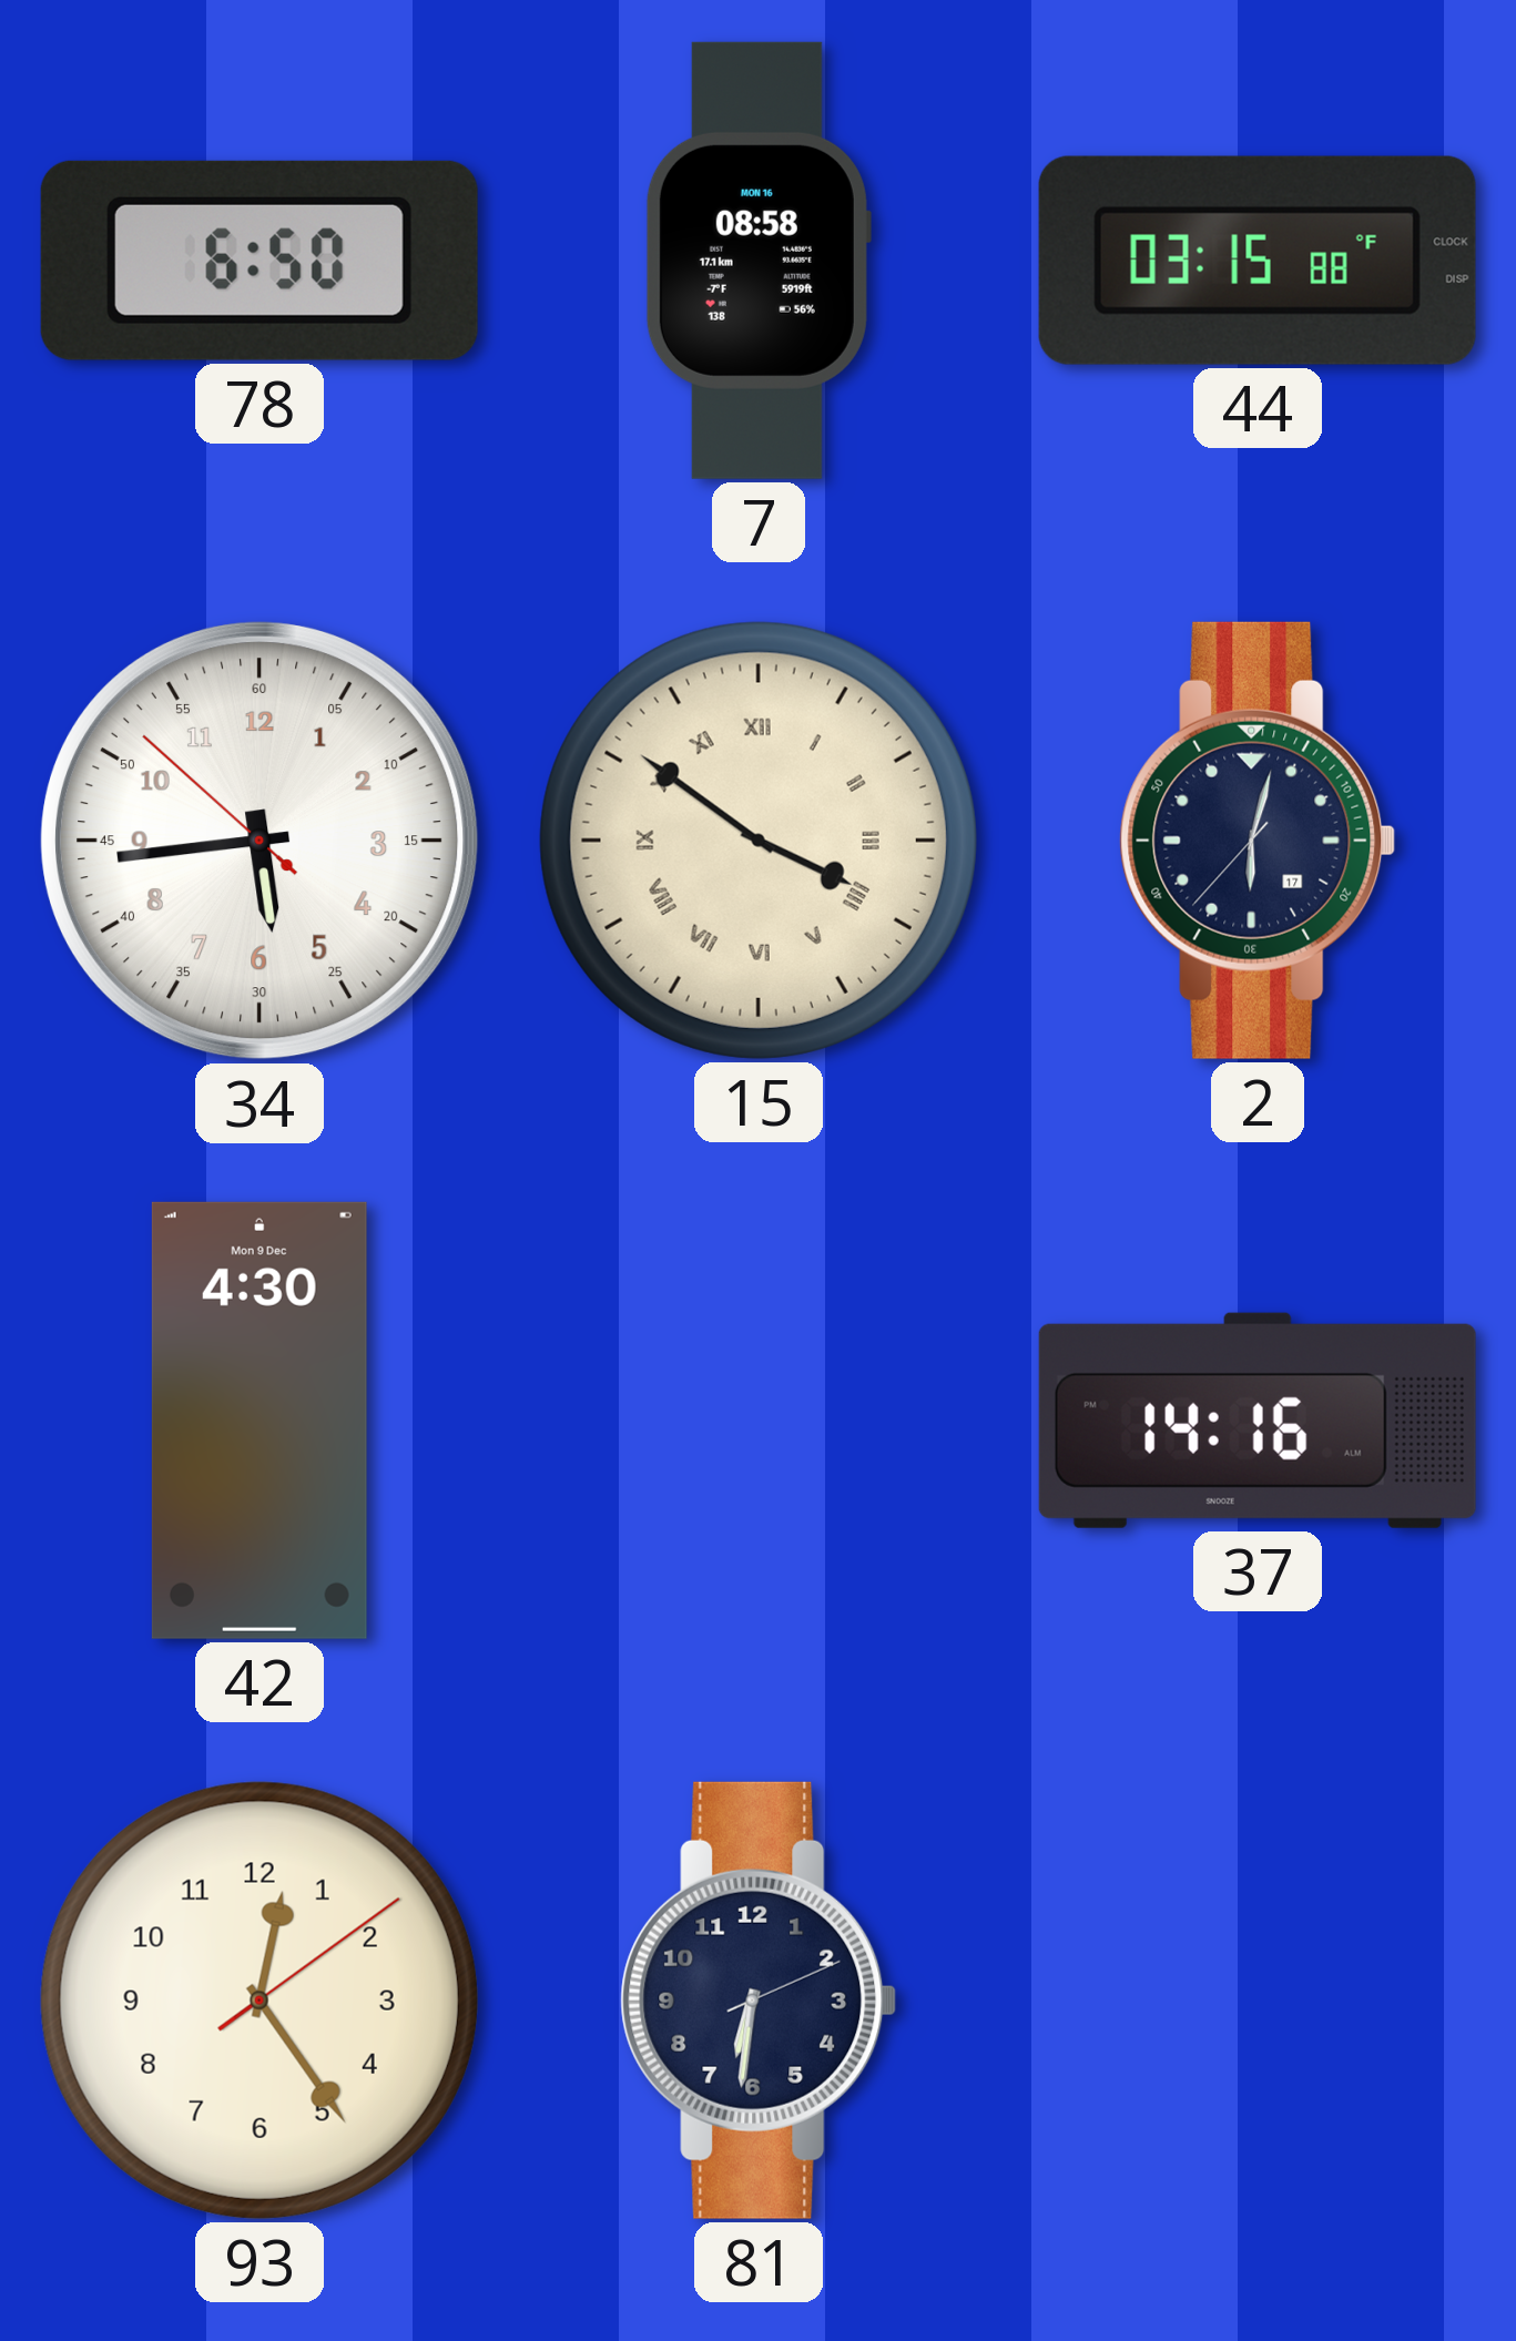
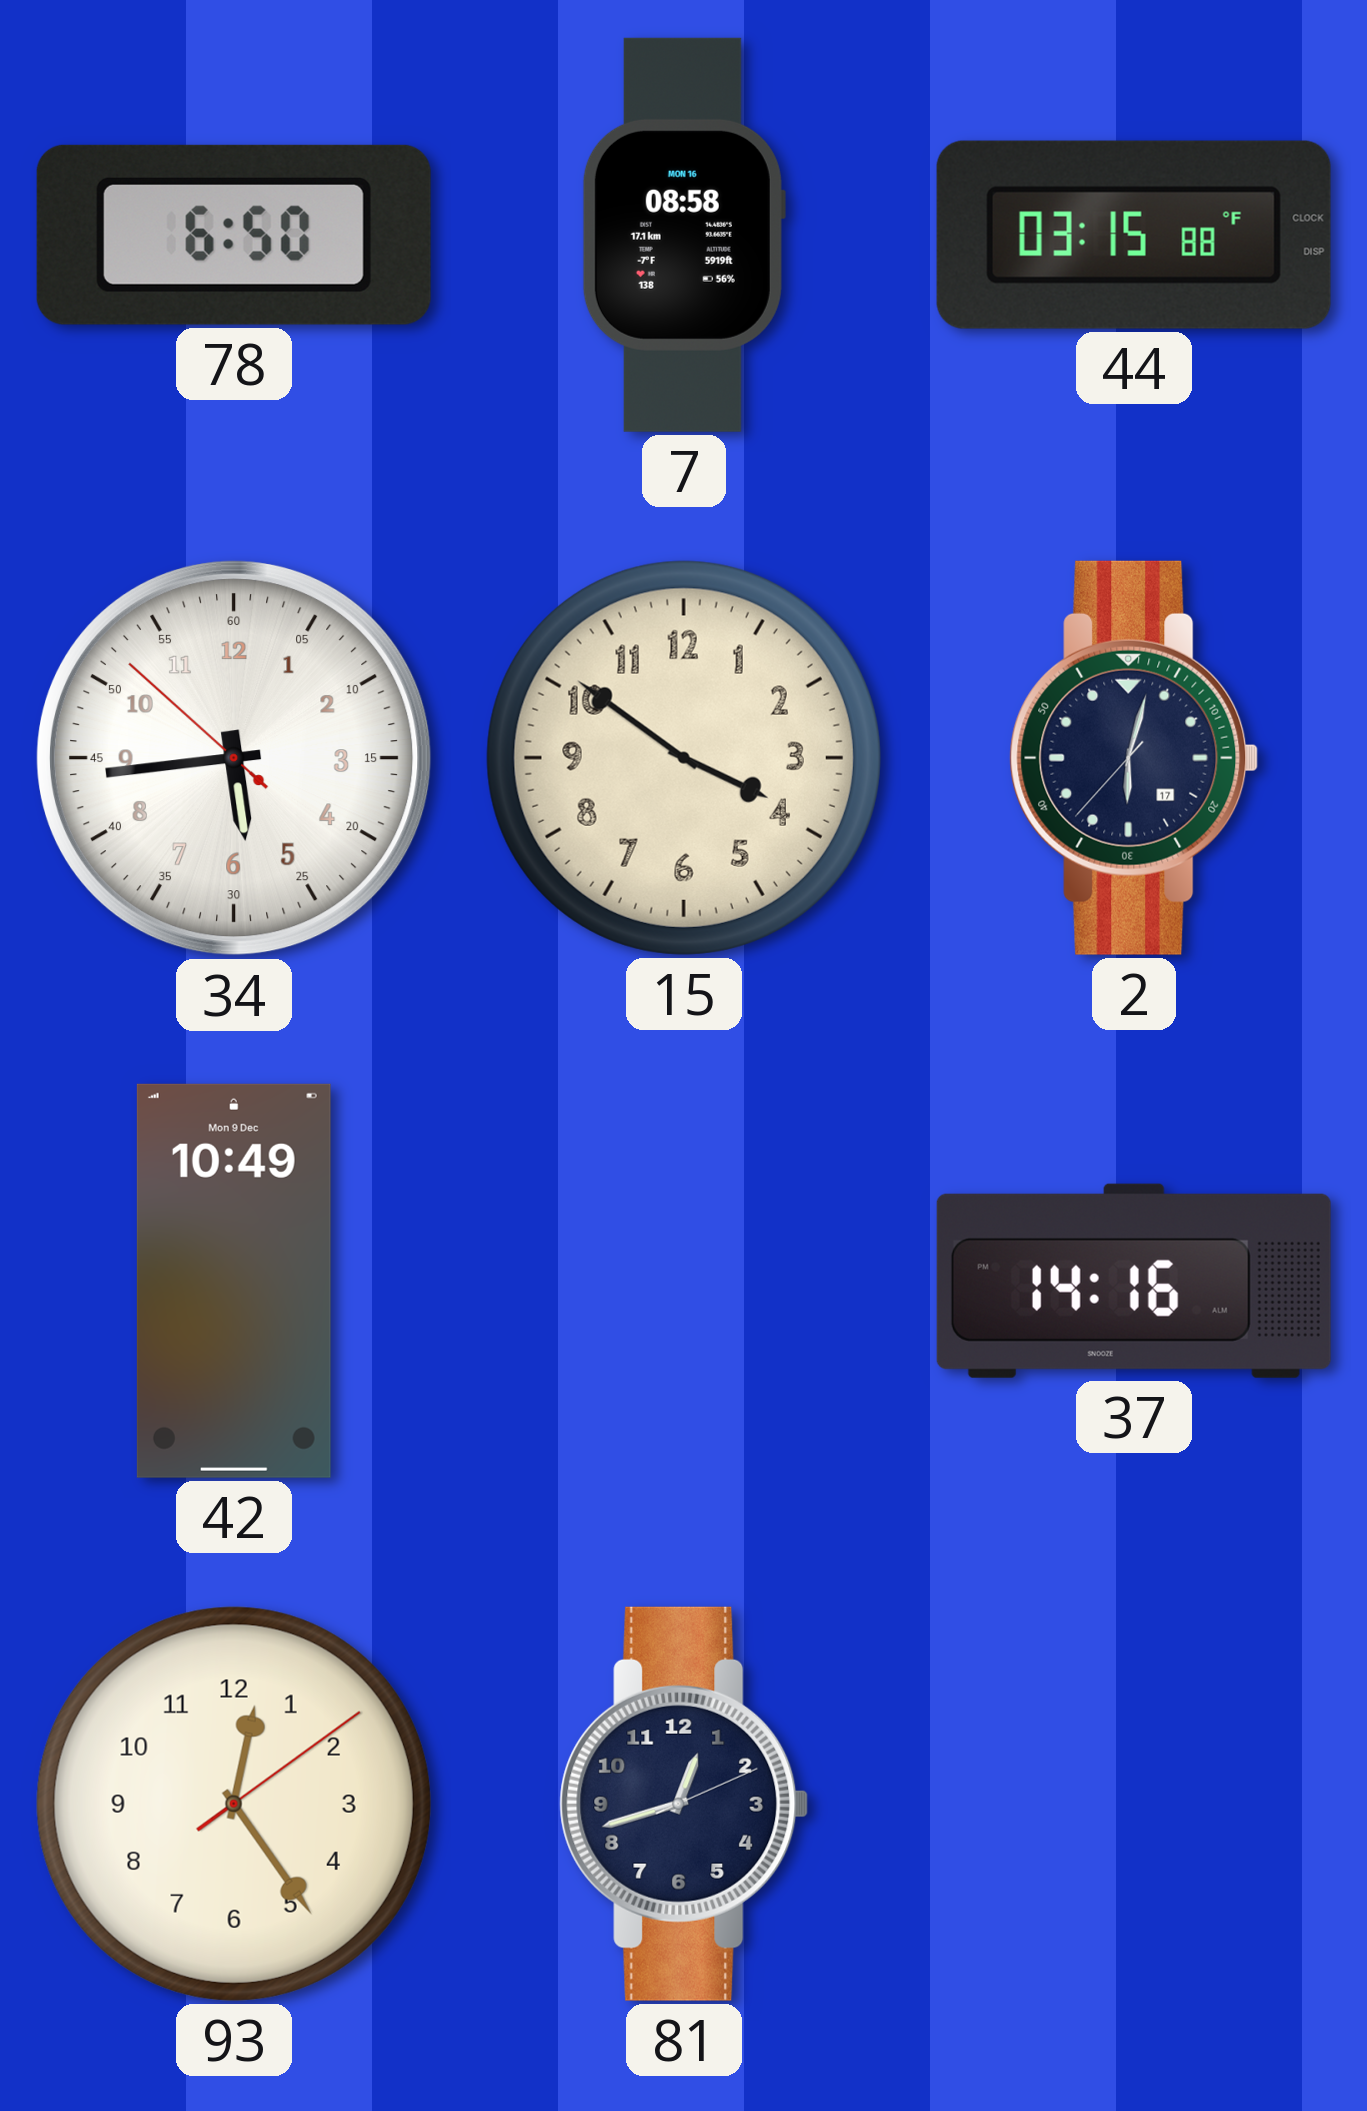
15 numerals: Roman -> Arabic
42: 4:30 -> 10:49
81: 6:31 -> 12:42
